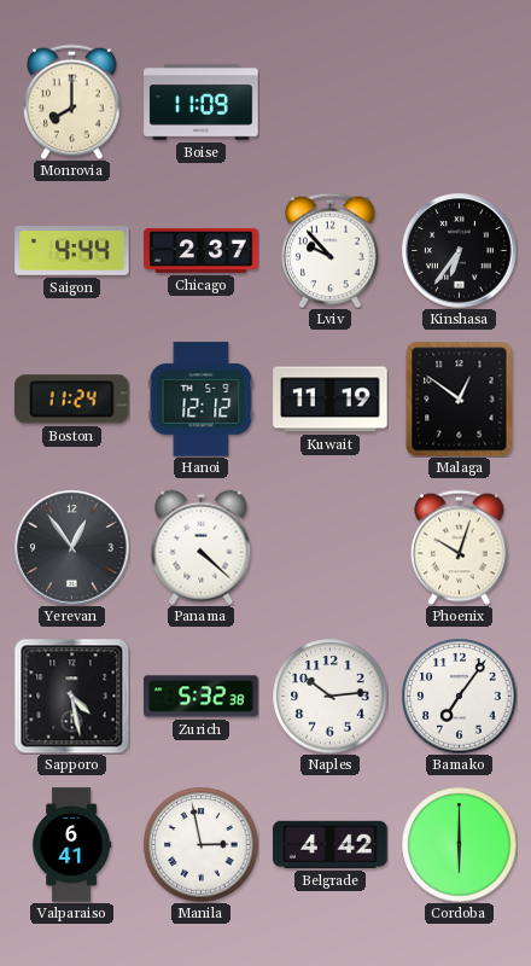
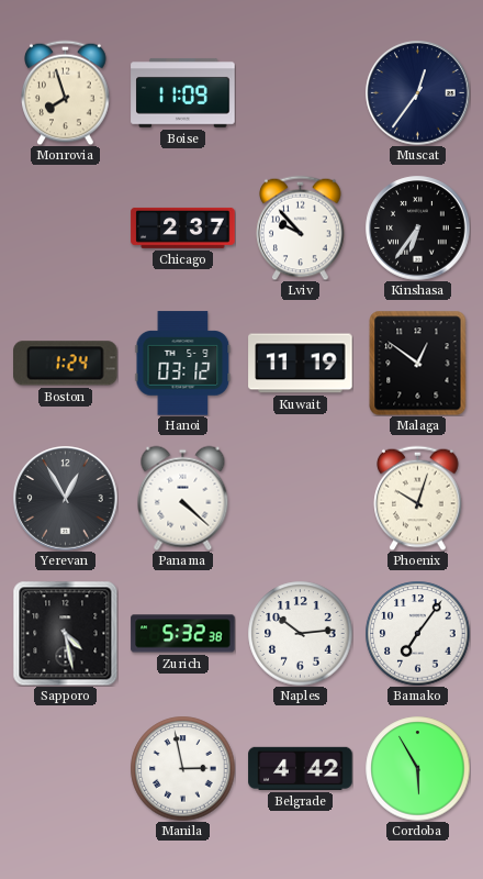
Monrovia: 8:00 -> 7:57
Muscat: none -> 12:36
Saigon: 4:44 -> none
Boston: 11:24 -> 1:24
Hanoi: 12:12 -> 03:12
Yerevan: 12:54 -> 12:55
Valparaiso: 6:41 -> none
Cordoba: 6:00 -> 5:55
